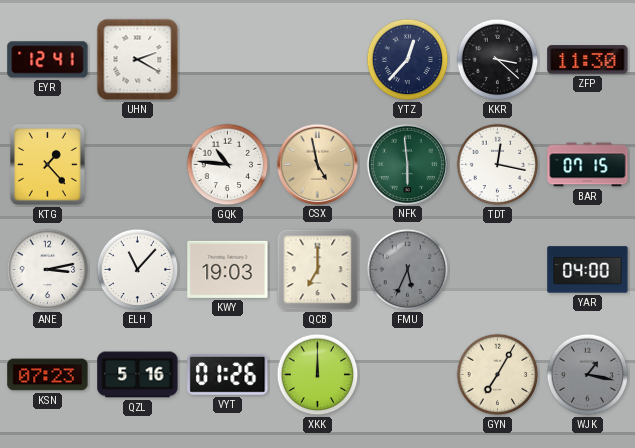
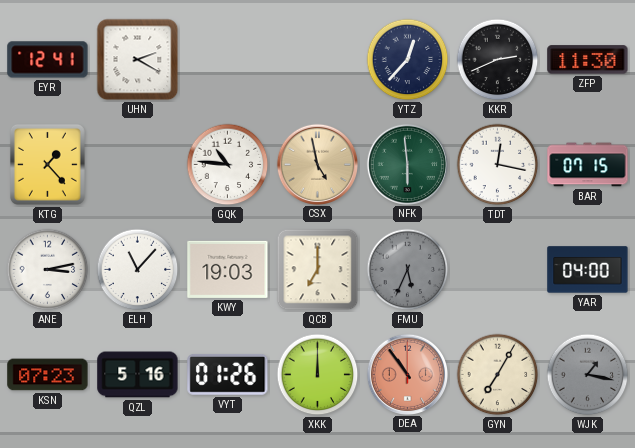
KKR: 3:22 -> 2:41
DEA: none -> 10:54
